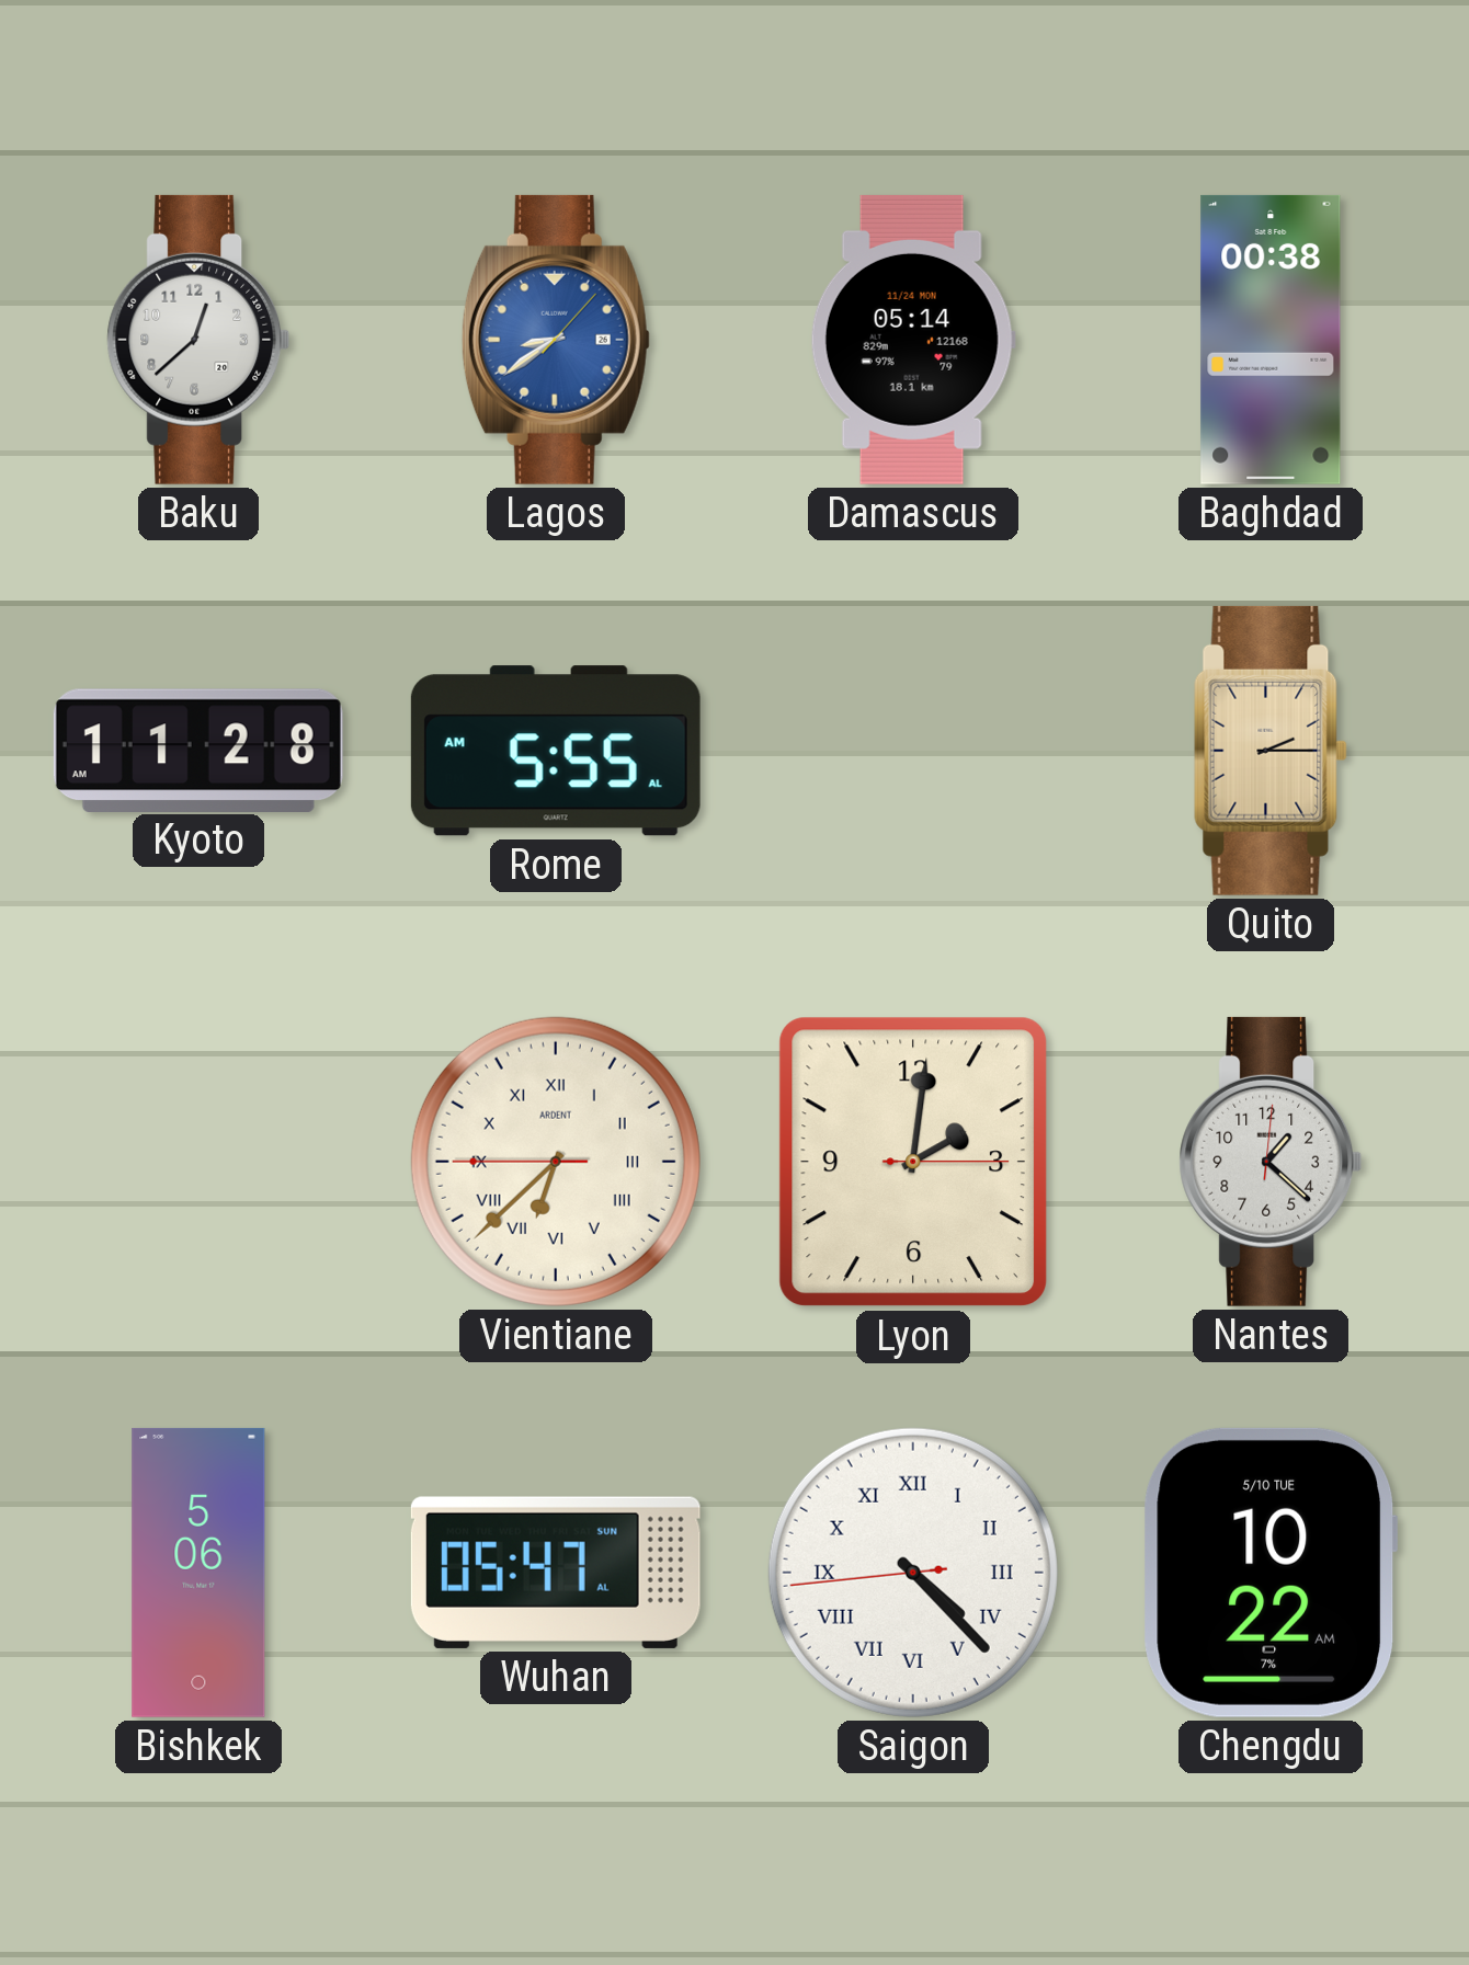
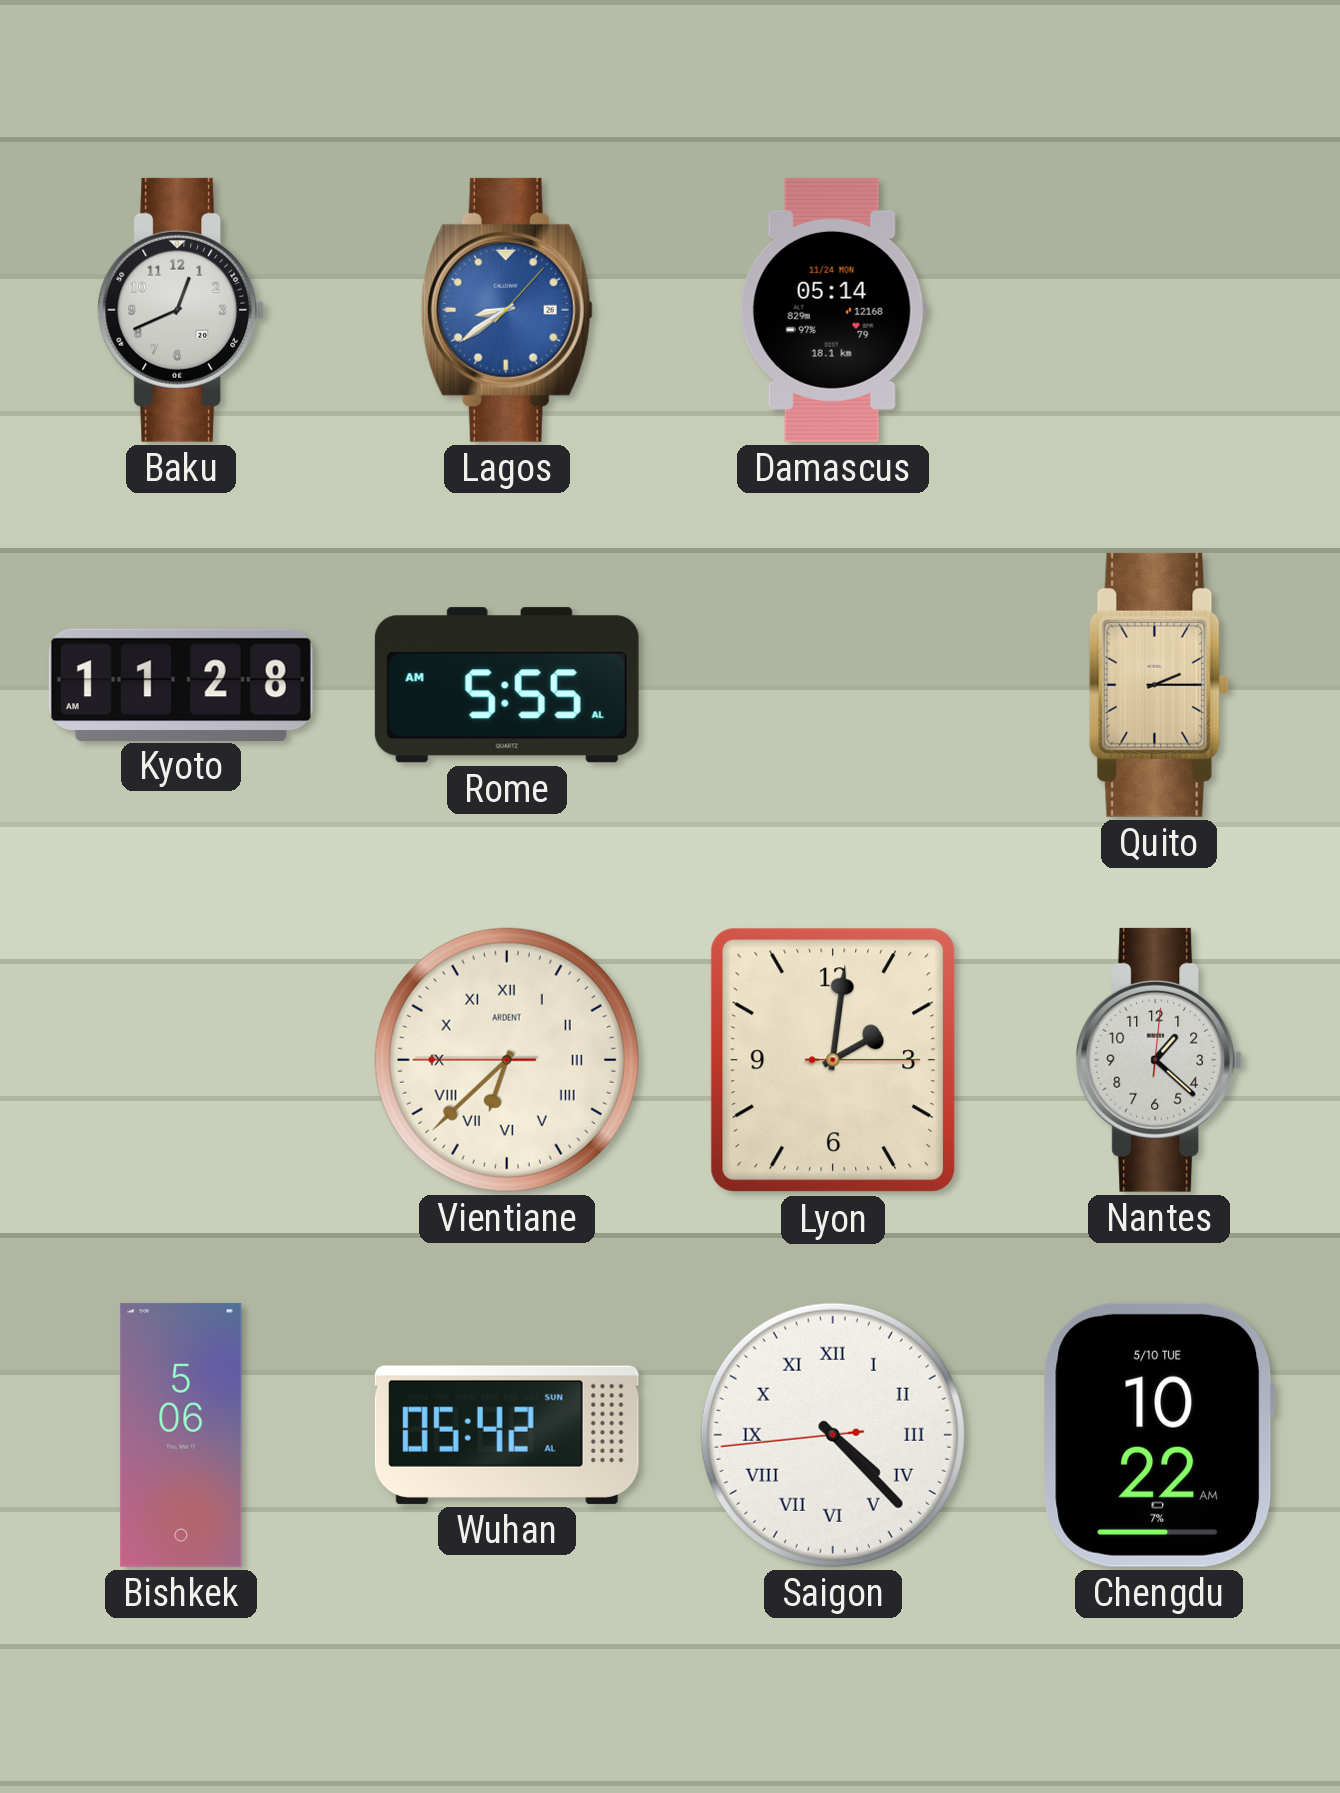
Baku: 12:38 -> 12:41
Baghdad: 00:38 -> none
Wuhan: 05:47 -> 05:42
